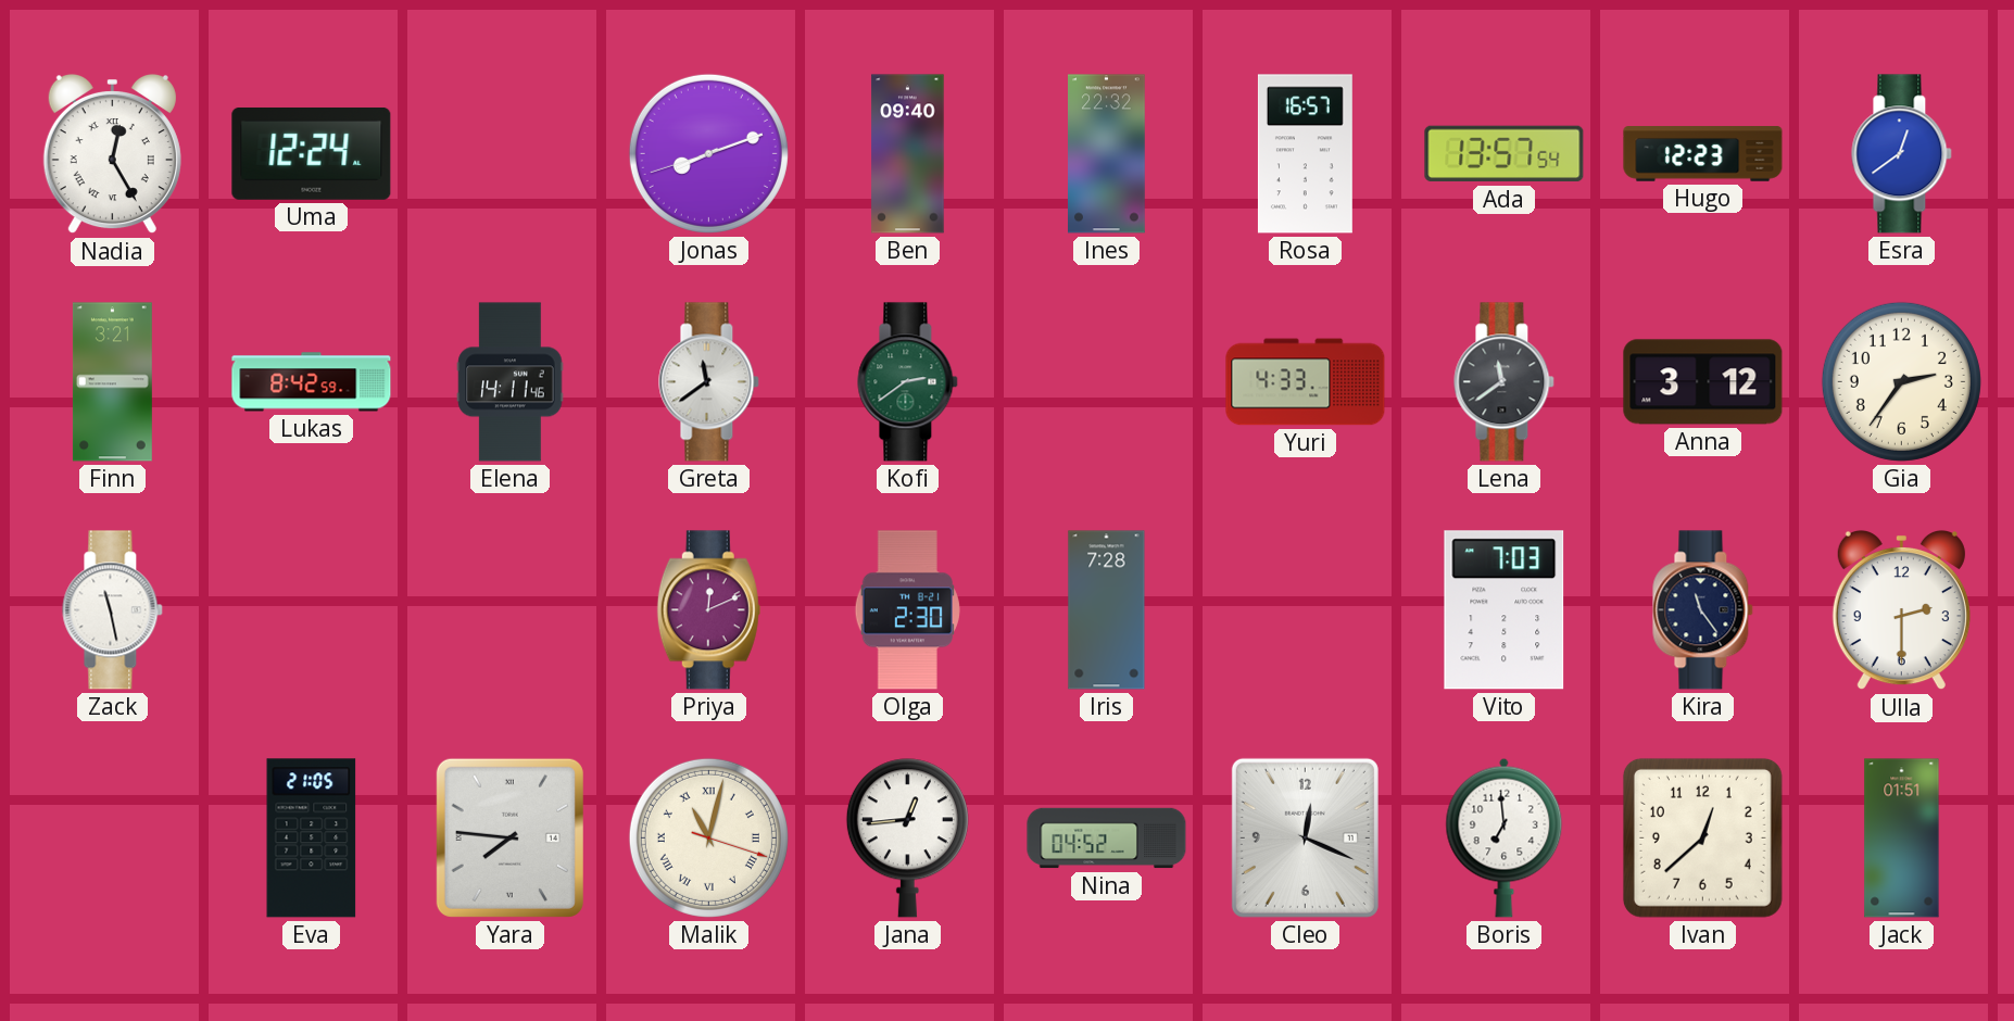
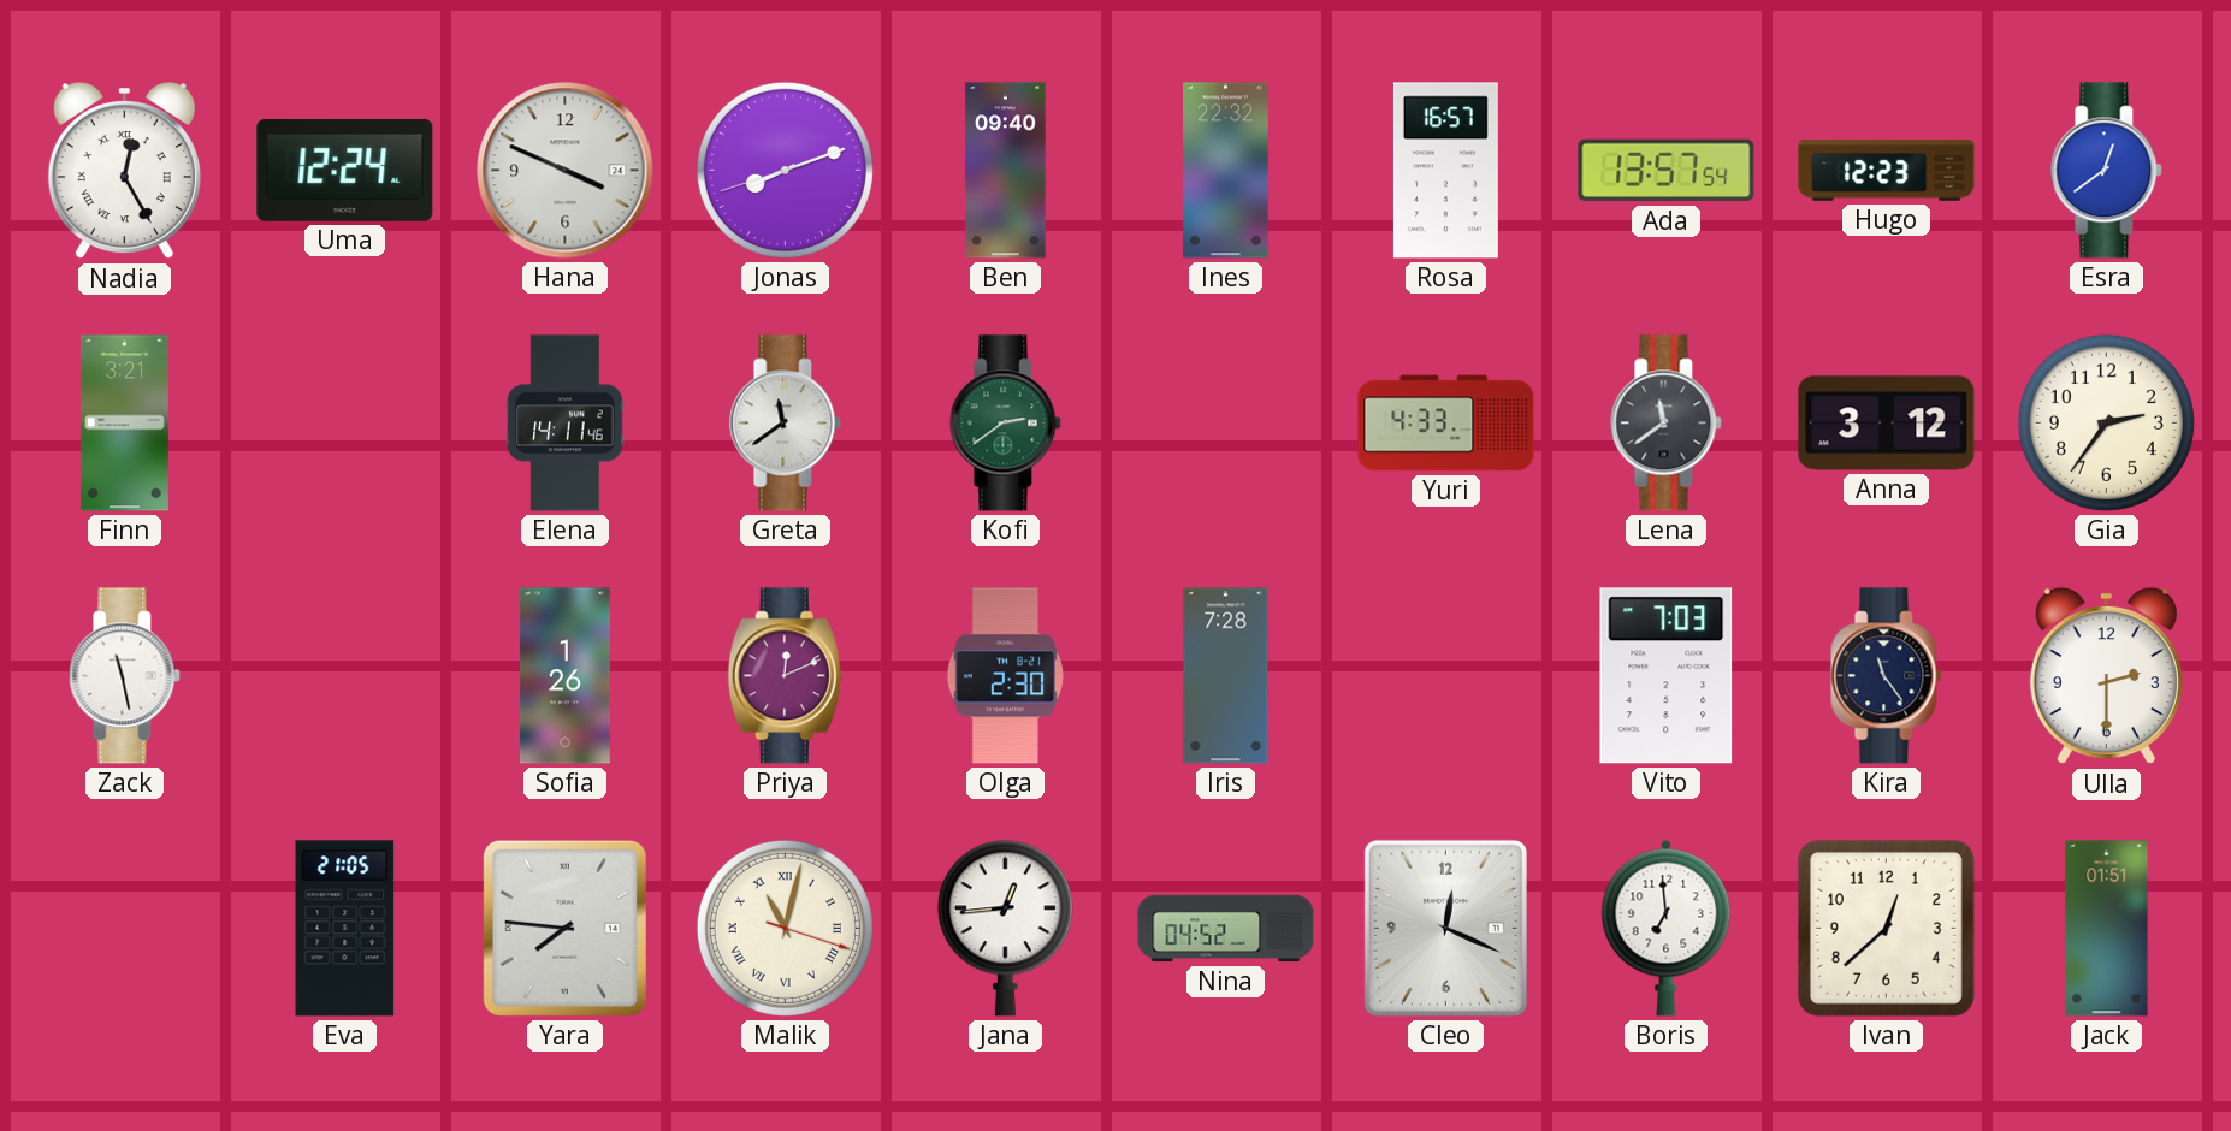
Hana: none -> 3:49
Lukas: 8:42 -> none
Sofia: none -> 1:26
